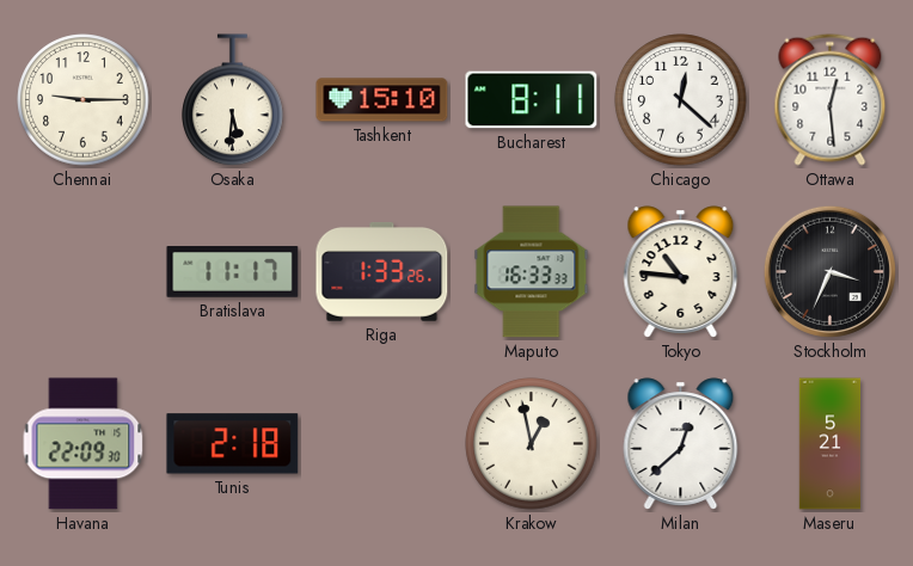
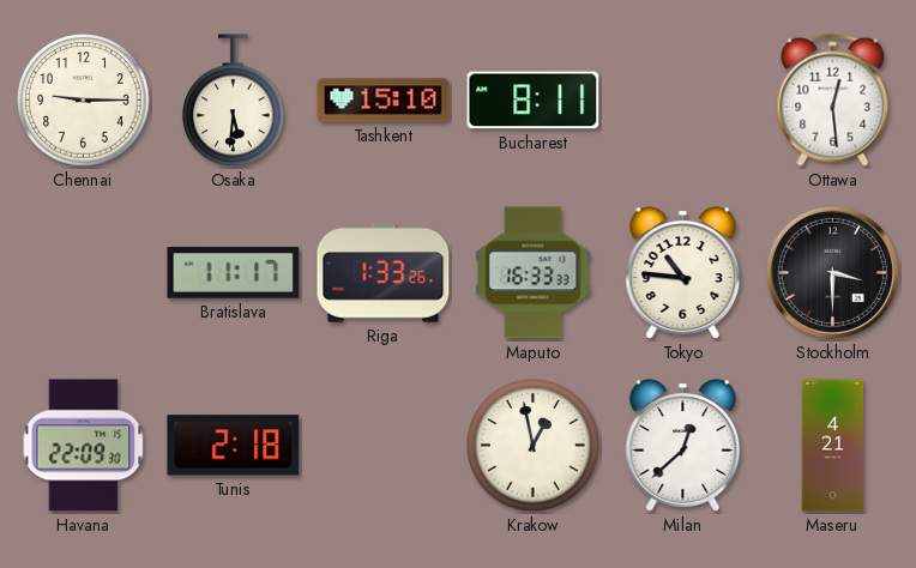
Chicago: 12:22 -> none
Stockholm: 3:34 -> 3:30
Maseru: 5:21 -> 4:21
